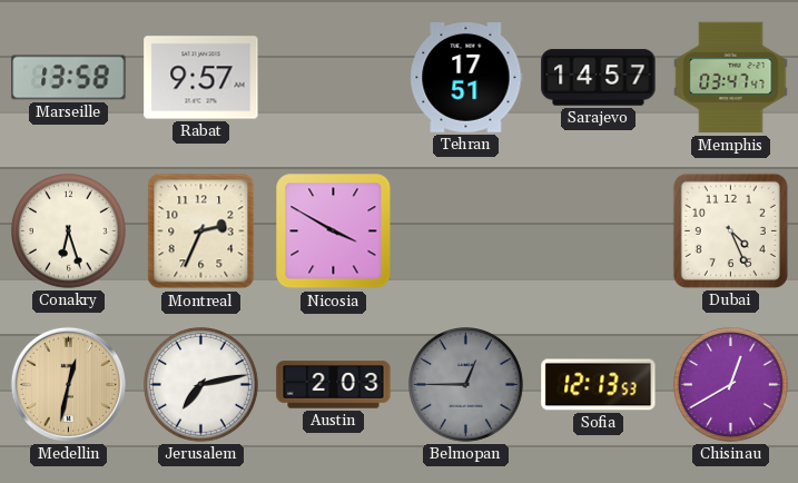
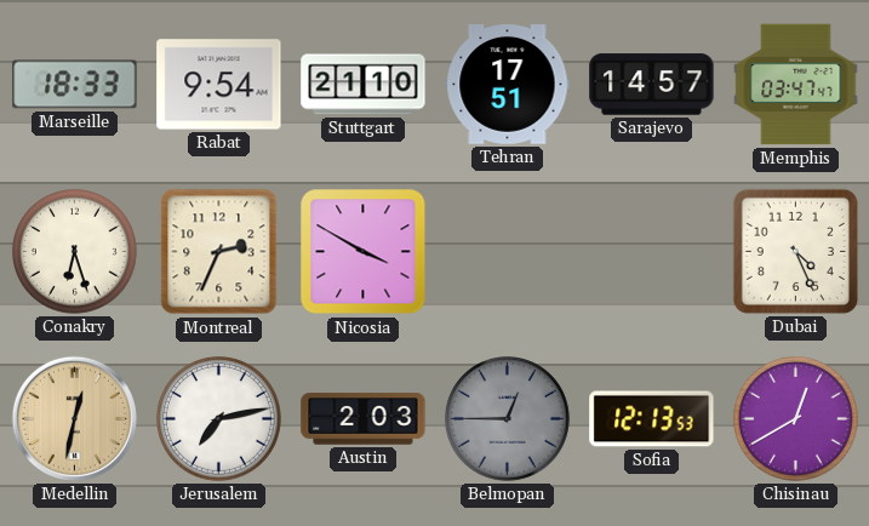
Marseille: 13:58 -> 18:33
Rabat: 9:57 -> 9:54
Stuttgart: none -> 21:10
